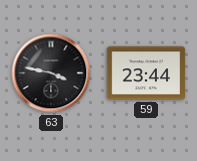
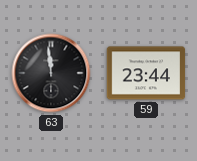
63: 3:47 -> 11:59
